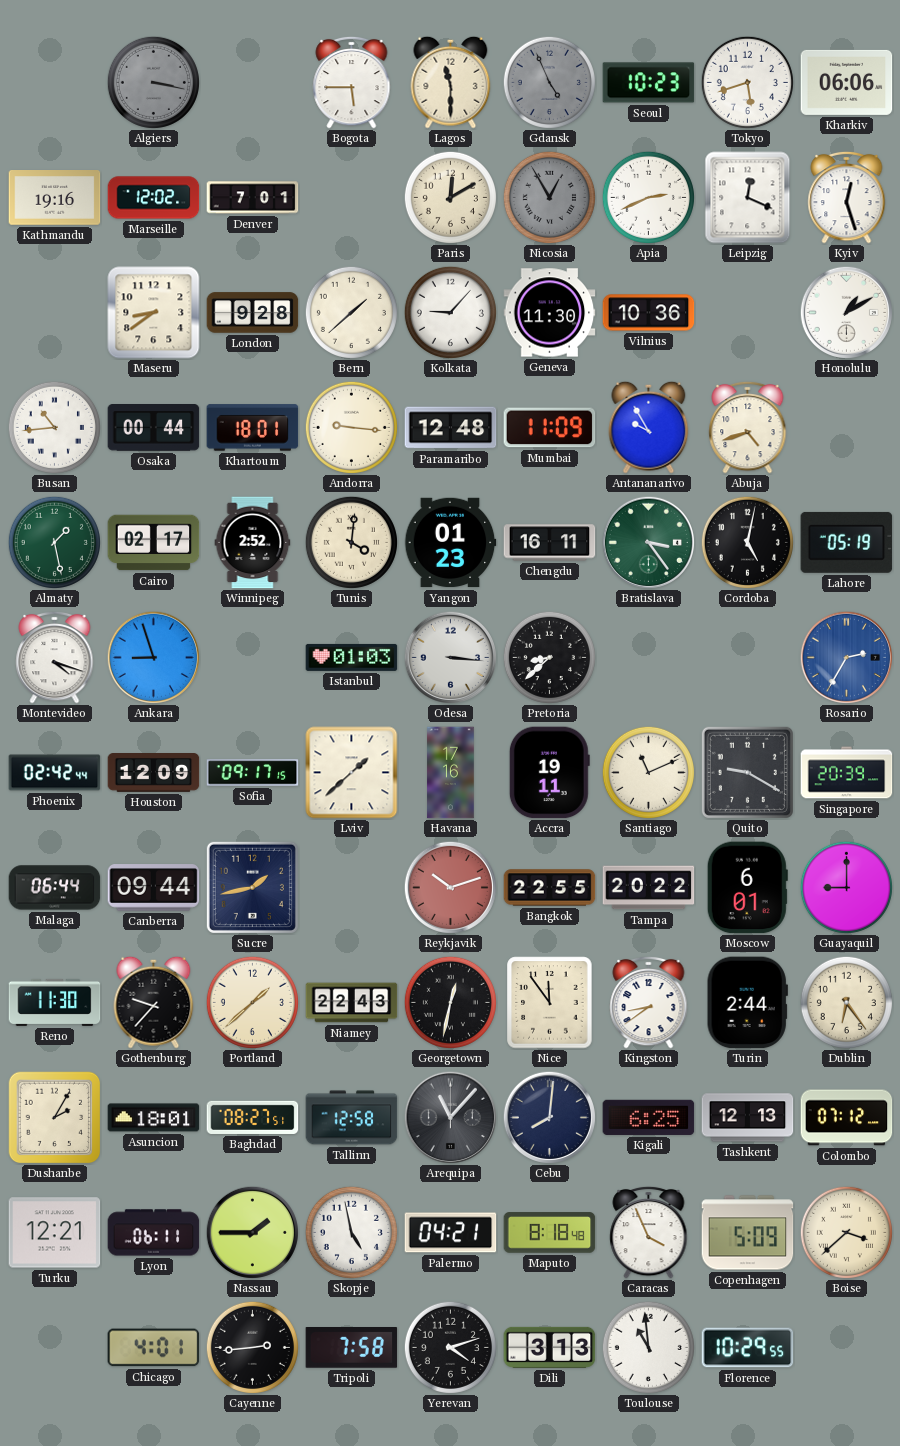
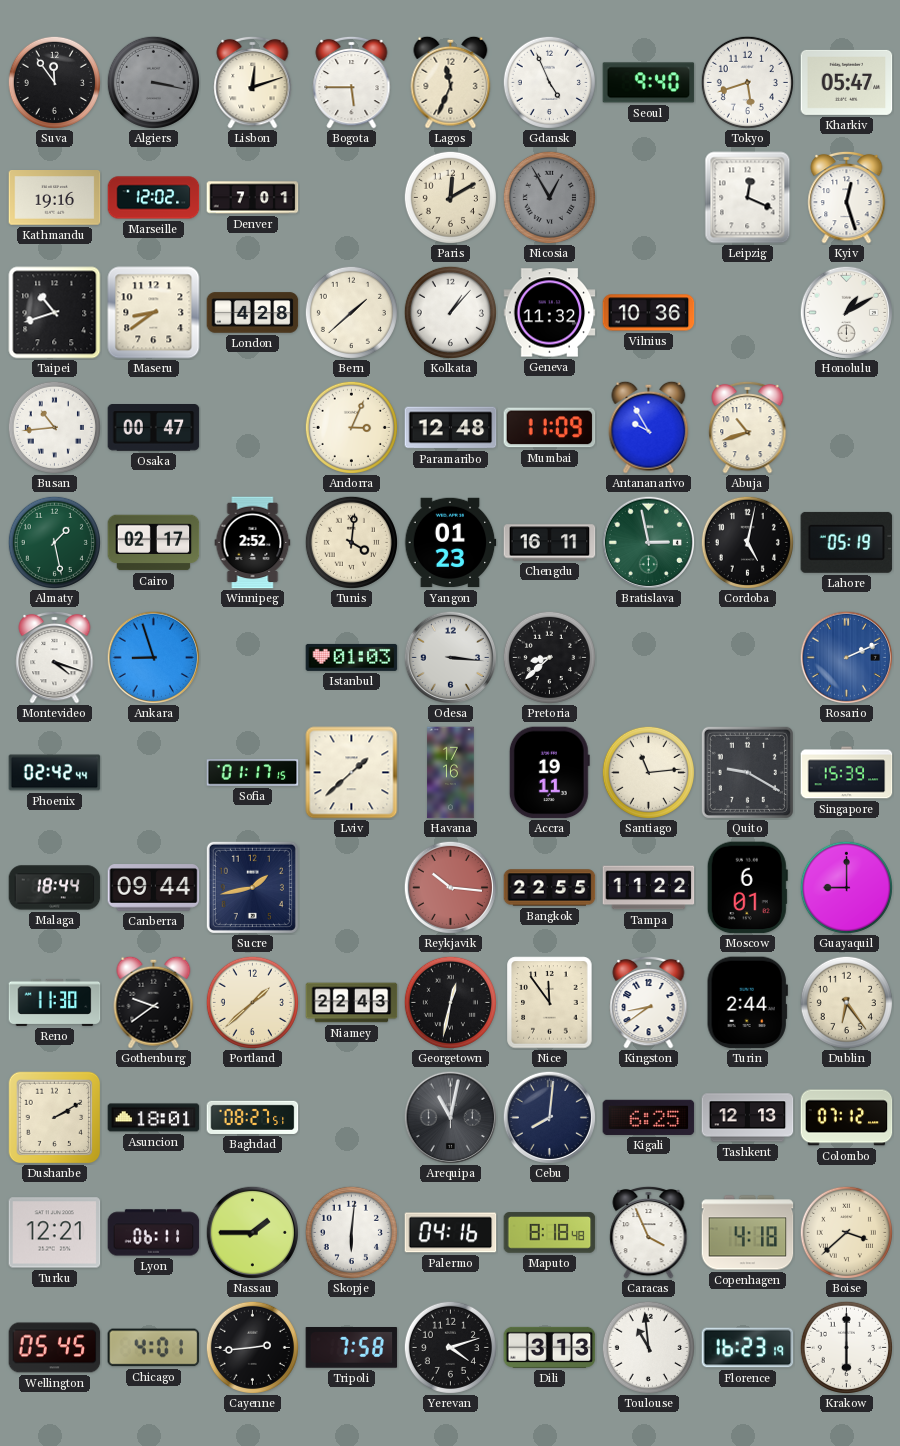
Suva: none -> 11:54
Lisbon: none -> 12:12
Lagos: 11:30 -> 11:34
Gdansk dial: grey -> white
Seoul: 10:23 -> 9:40
Kharkiv: 06:06 -> 05:47
Apia: 2:41 -> none
Taipei: none -> 10:42
London: 9:28 -> 4:28
Kolkata: 9:07 -> 1:07
Geneva: 11:30 -> 11:32
Osaka: 00:44 -> 00:47
Khartoum: 18:01 -> none
Andorra: 9:16 -> 3:04
Abuja: 4:42 -> 10:42
Bratislava: 3:24 -> 2:58
Rosario: 2:35 -> 2:11
Houston: 12:09 -> none
Sofia: 09:17 -> 01:17
Santiago: 11:11 -> 11:14
Singapore: 20:39 -> 15:39
Malaga: 06:44 -> 18:44
Reykjavik: 10:12 -> 10:16
Tampa: 20:22 -> 11:22
Gothenburg: 9:37 -> 9:39
Dushanbe: 2:05 -> 2:10
Tallinn: 12:58 -> none
Arequipa: 11:07 -> 11:02
Skopje: 4:58 -> 6:01
Palermo: 04:21 -> 04:16
Copenhagen: 5:09 -> 4:18
Wellington: none -> 05:45
Florence: 10:29 -> 16:23
Krakow: none -> 6:00
